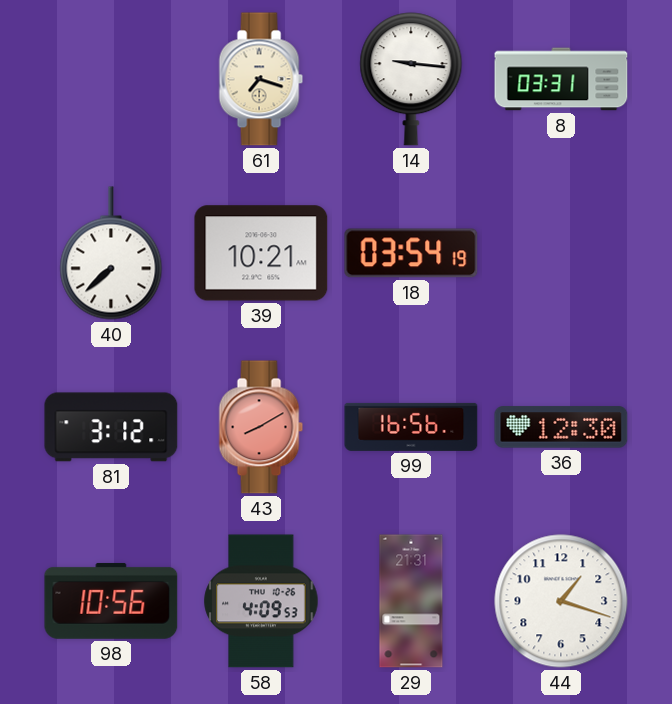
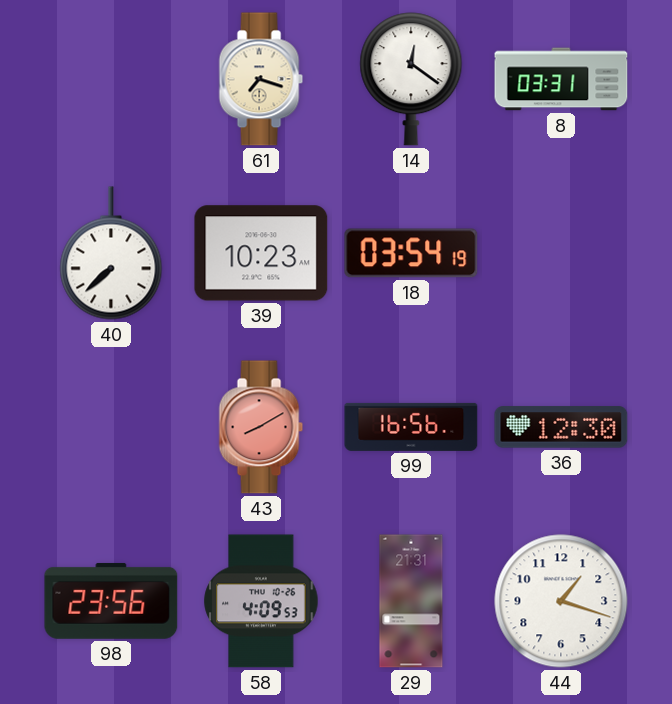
14: 9:16 -> 12:21
39: 10:21 -> 10:23
81: 3:12 -> none
98: 10:56 -> 23:56
